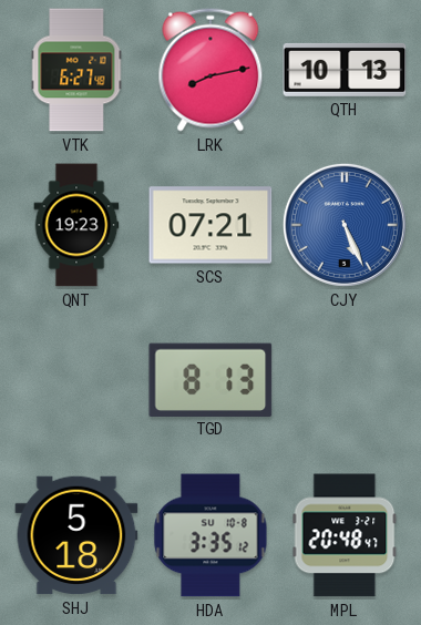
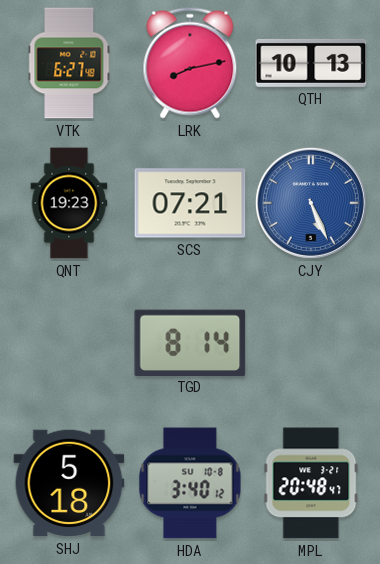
TGD: 8:13 -> 8:14
HDA: 3:35 -> 3:40
